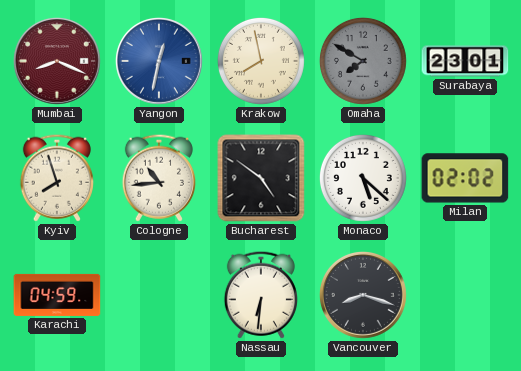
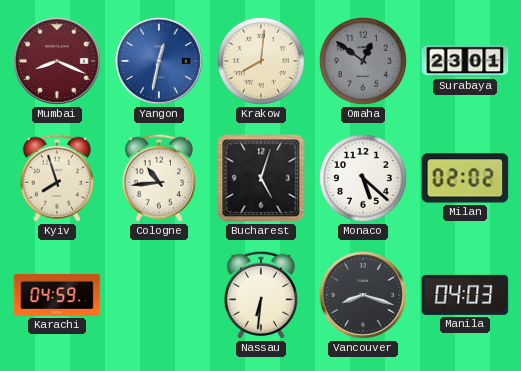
Krakow: 7:58 -> 8:01
Omaha: 7:50 -> 12:51
Bucharest: 4:51 -> 5:03
Manila: none -> 04:03
